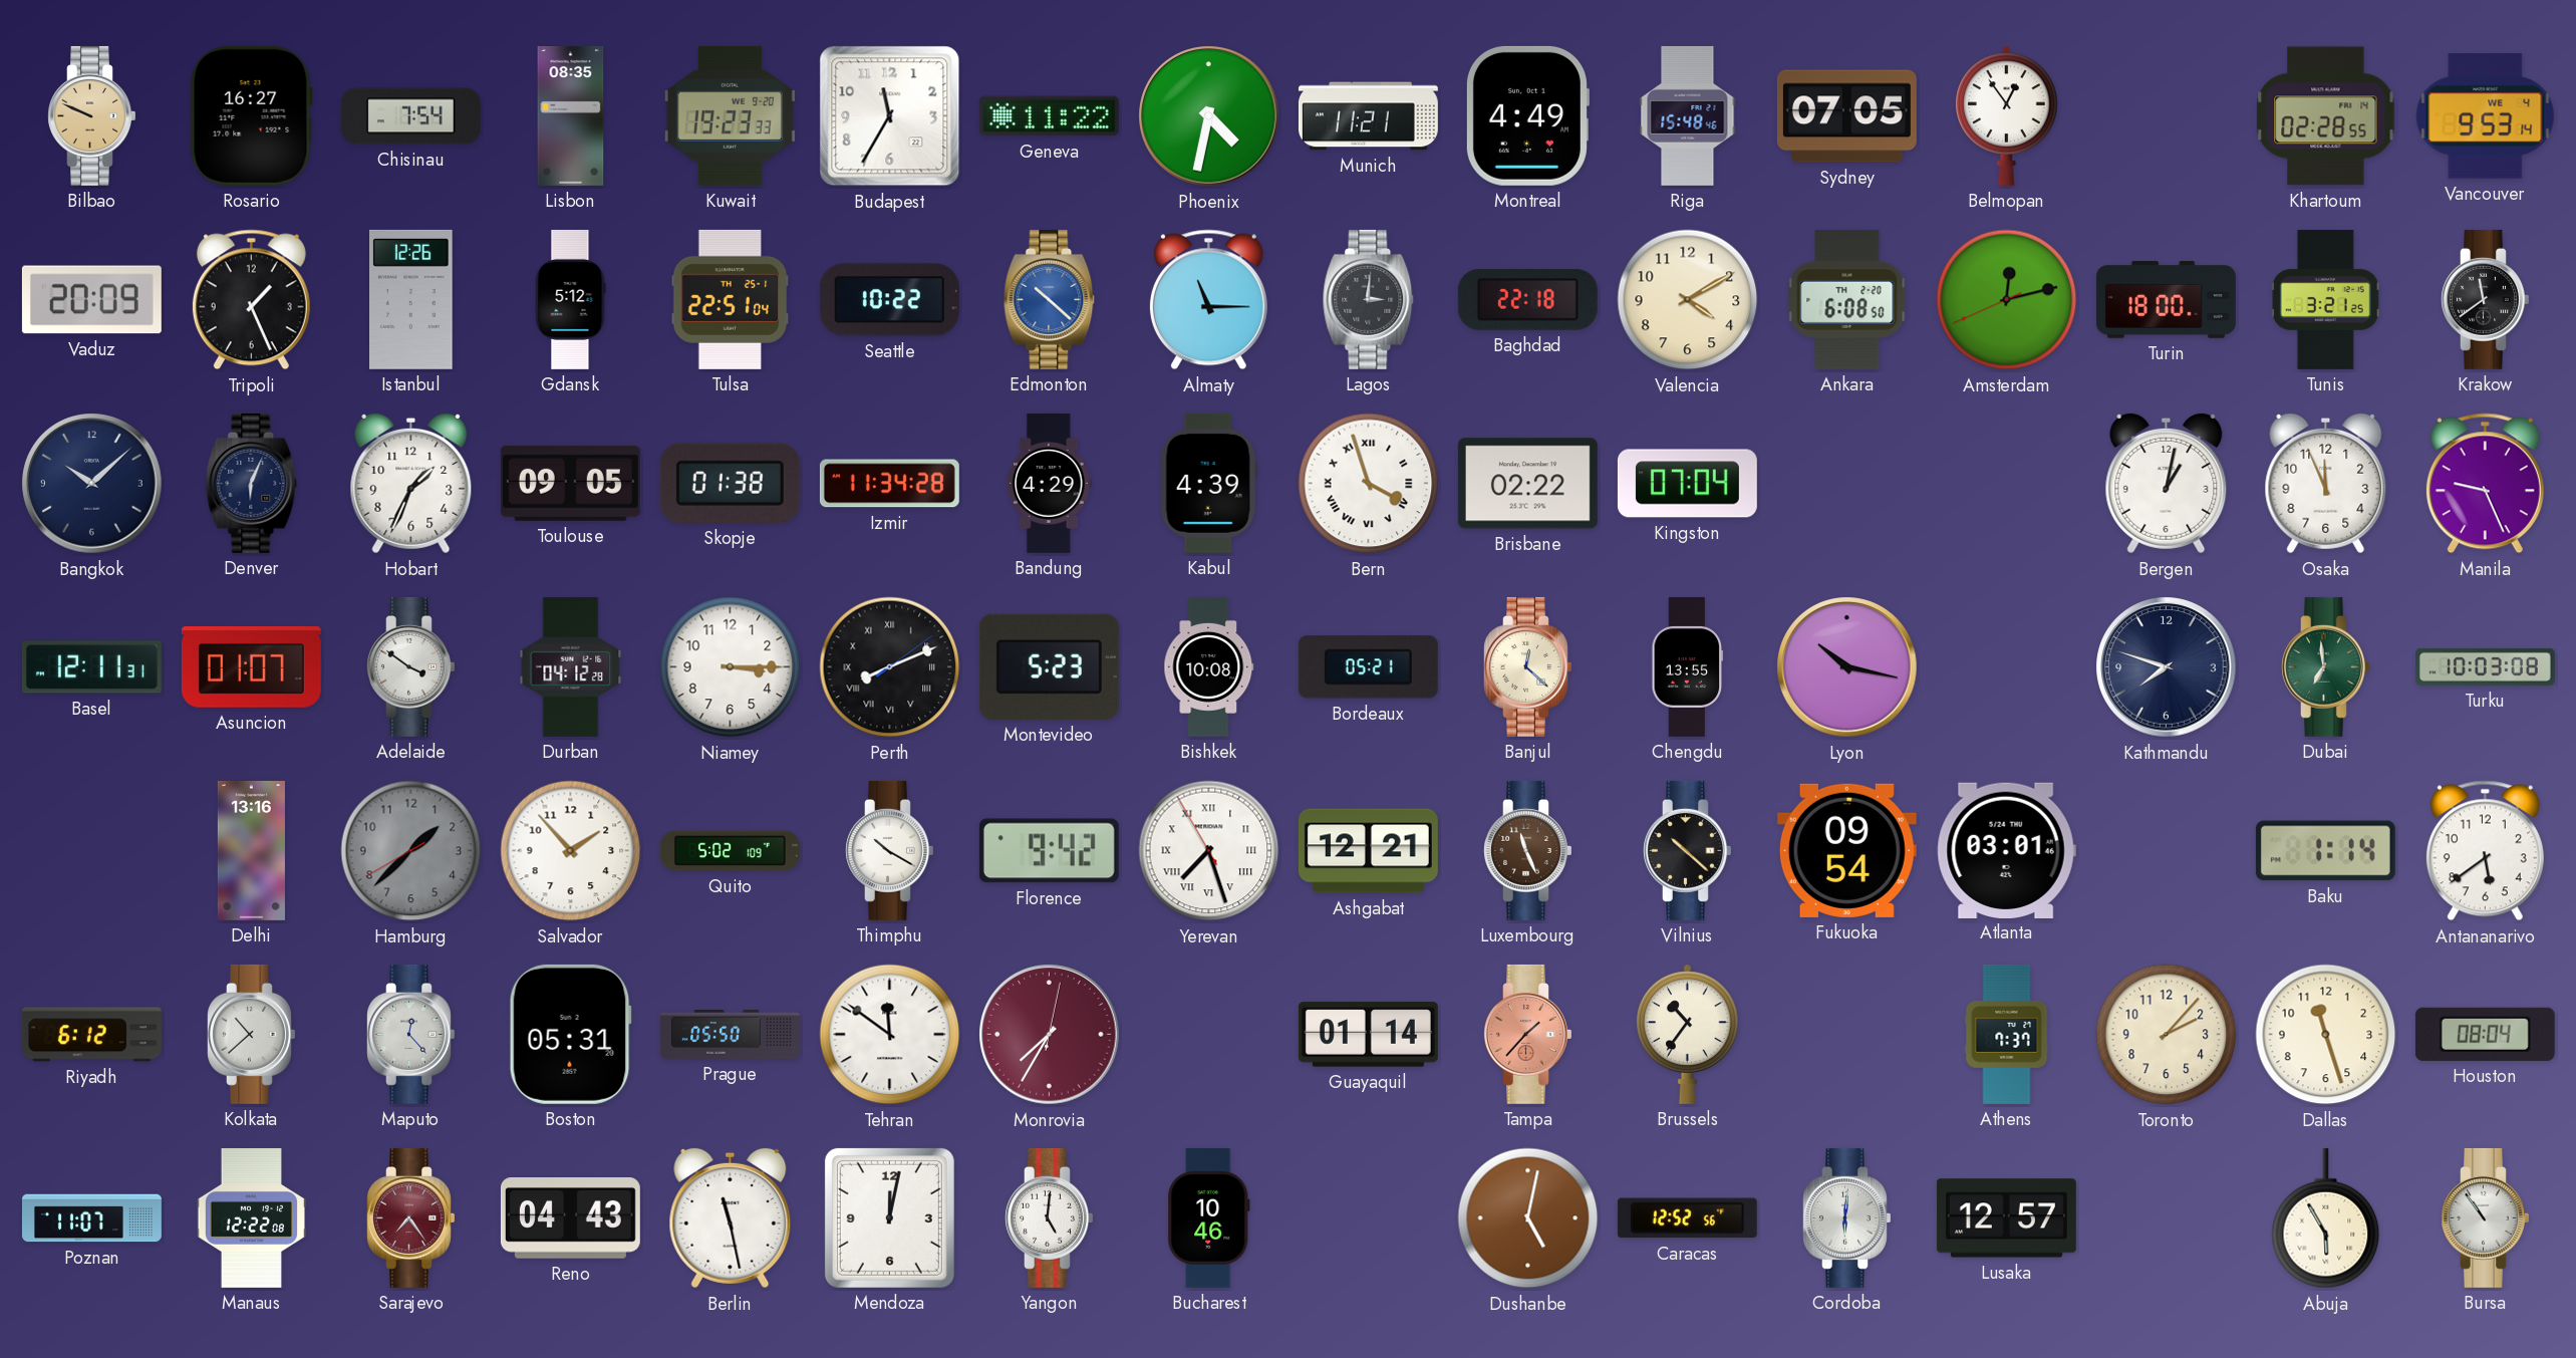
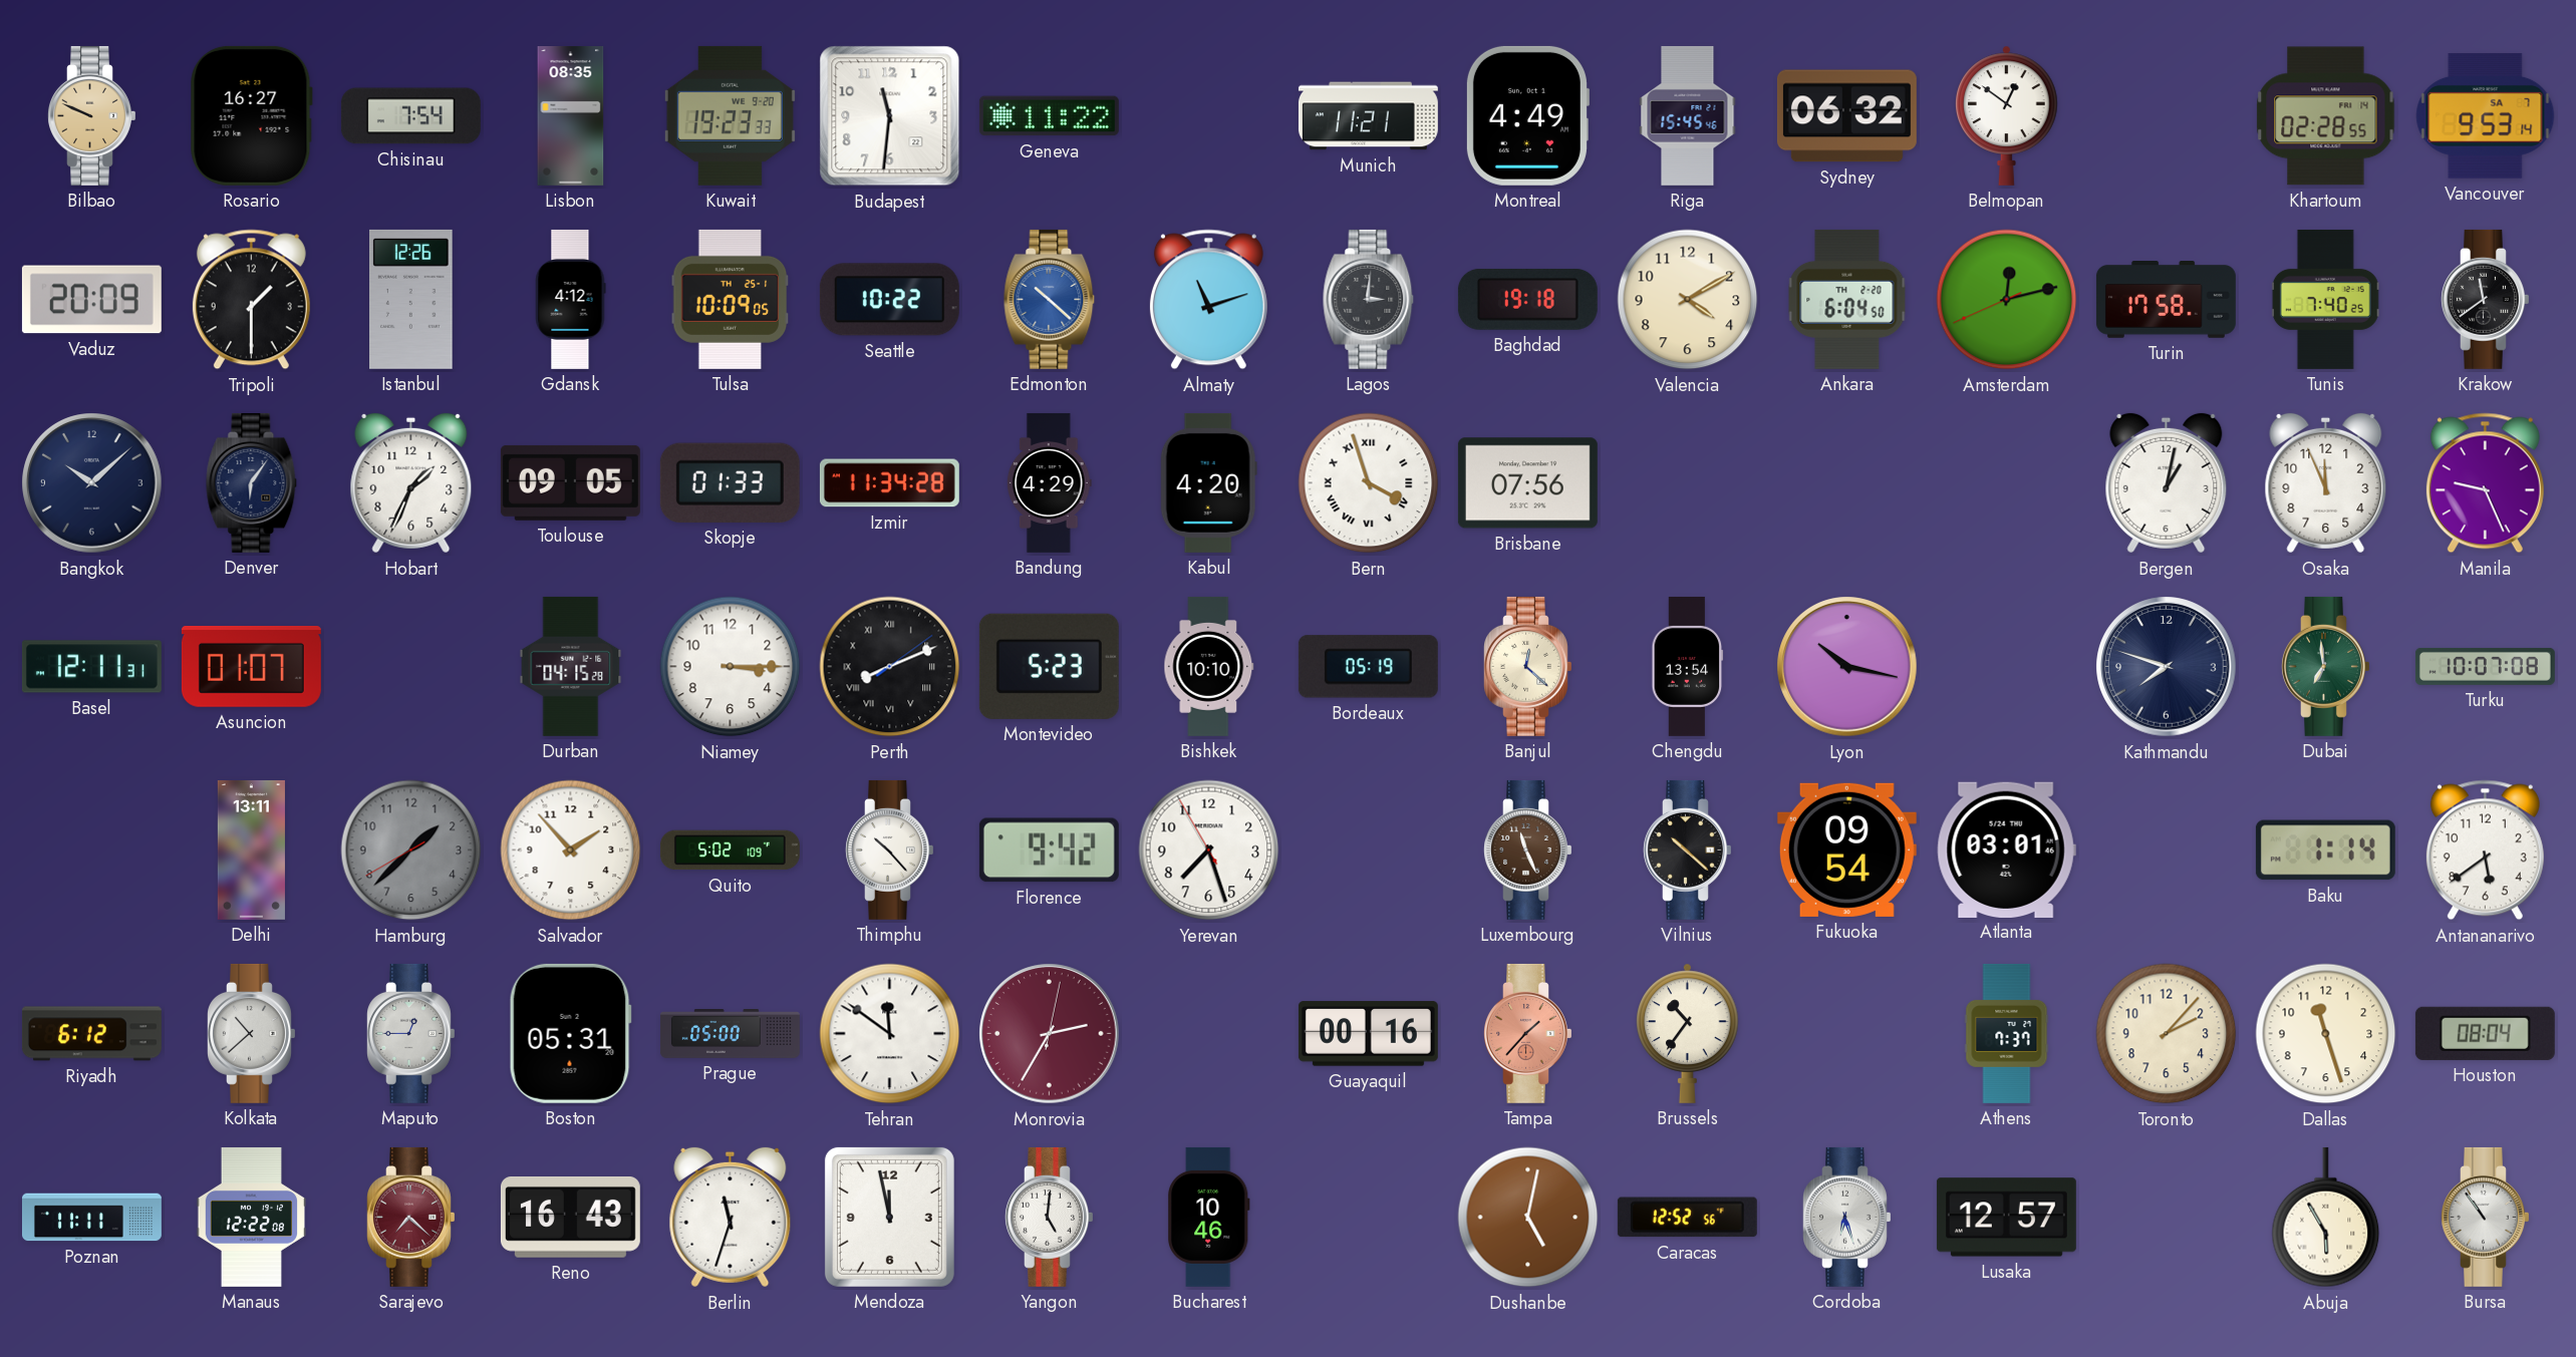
Budapest: 11:35 -> 11:31
Phoenix: 4:32 -> none
Riga: 15:48 -> 15:45
Sydney: 07:05 -> 06:32
Belmopan: 12:54 -> 12:51
Vancouver date: WE 4 -> SA 7
Tripoli: 1:26 -> 1:30
Gdansk: 5:12 -> 4:12
Tulsa: 22:51 -> 10:09
Almaty: 11:15 -> 11:12
Baghdad: 22:18 -> 19:18
Ankara: 6:08 -> 6:04
Turin: 18:00 -> 17:58
Tunis: 3:21 -> 7:40
Denver: 6:04 -> 6:06
Skopje: 01:38 -> 01:33
Kabul: 4:39 -> 4:20
Brisbane: 02:22 -> 07:56
Kingston: 07:04 -> none
Adelaide: 3:51 -> none
Durban: 04:12 -> 04:15
Bishkek: 10:08 -> 10:10
Bordeaux: 05:21 -> 05:19
Chengdu: 13:55 -> 13:54
Turku: 10:03 -> 10:07
Delhi: 13:16 -> 13:11
Thimphu: 10:20 -> 10:23
Yerevan numerals: Roman -> Arabic
Ashgabat: 12:21 -> none
Maputo: 12:23 -> 12:45
Prague: 05:50 -> 05:00
Monrovia: 7:35 -> 2:35
Guayaquil: 01:14 -> 00:16
Poznan: 11:07 -> 11:11
Sarajevo: 7:24 -> 7:22
Reno: 04:43 -> 16:43
Berlin: 11:28 -> 11:33
Mendoza: 12:02 -> 11:58
Cordoba: 6:01 -> 6:27
